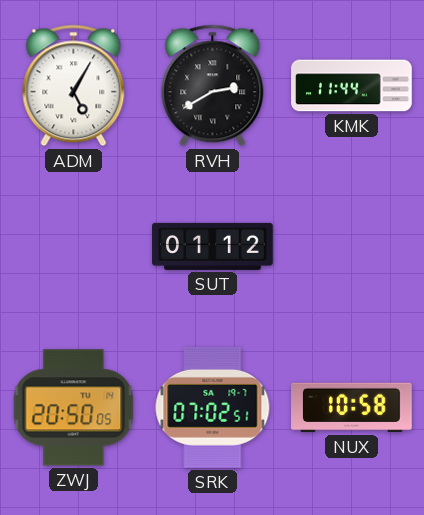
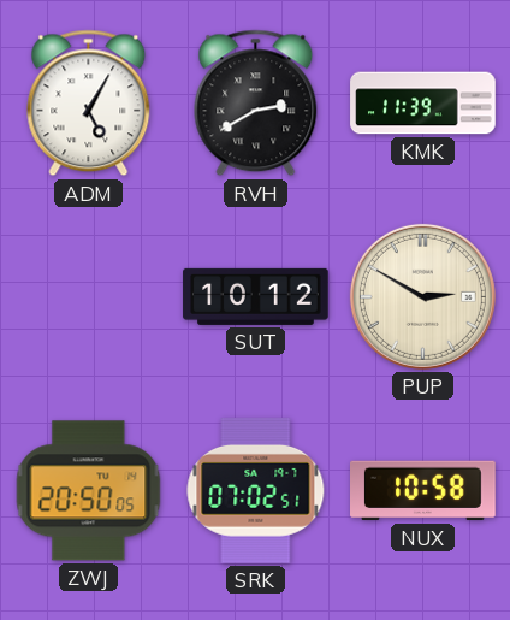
KMK: 11:44 -> 11:39
SUT: 01:12 -> 10:12
PUP: none -> 2:50
